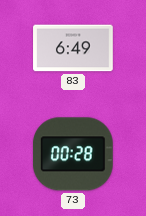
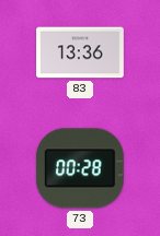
83: 6:49 -> 13:36
